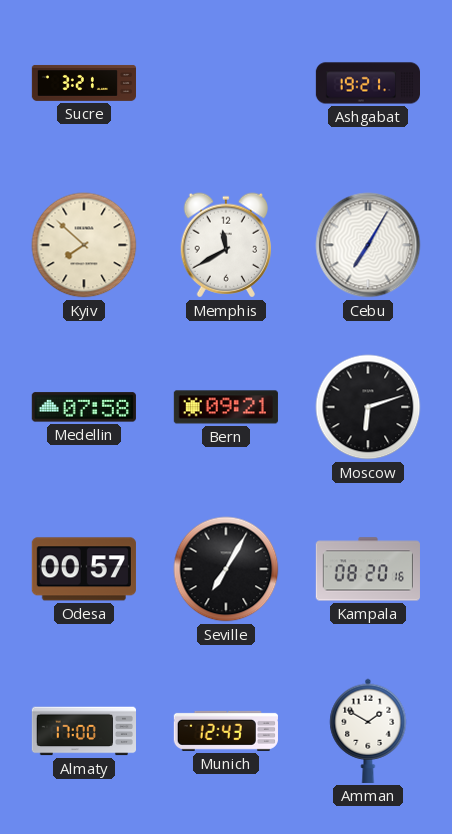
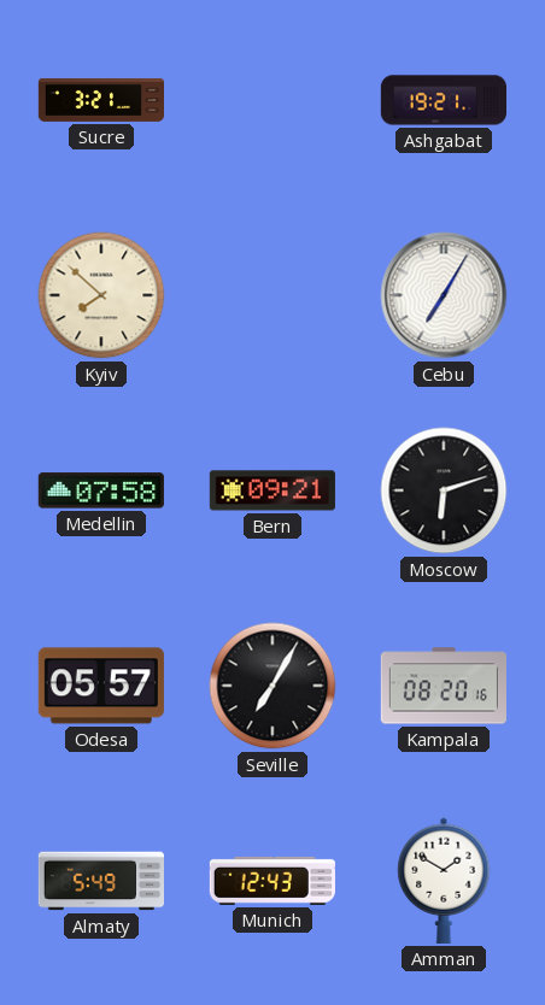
Memphis: 11:40 -> none
Odesa: 00:57 -> 05:57
Almaty: 17:00 -> 5:49
